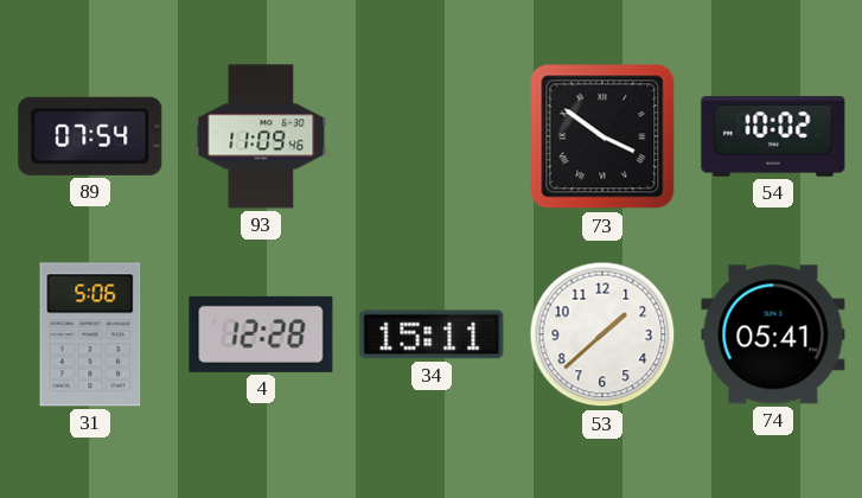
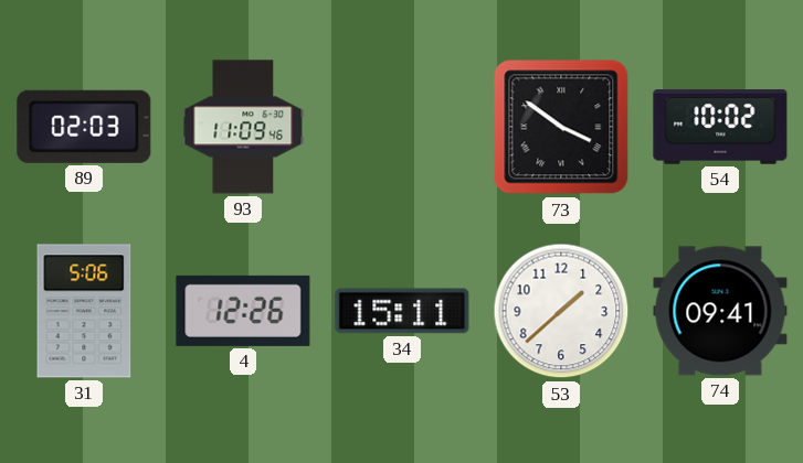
89: 07:54 -> 02:03
4: 12:28 -> 12:26
74: 05:41 -> 09:41
